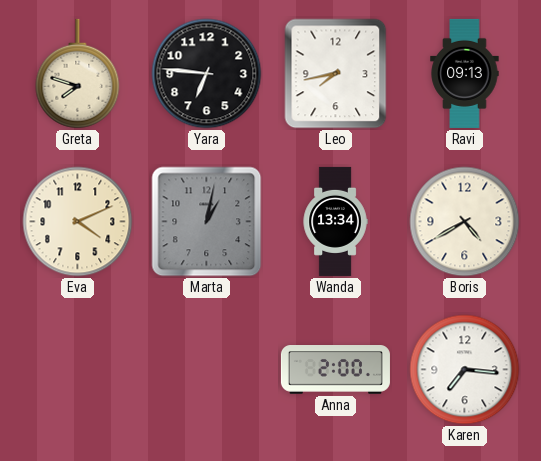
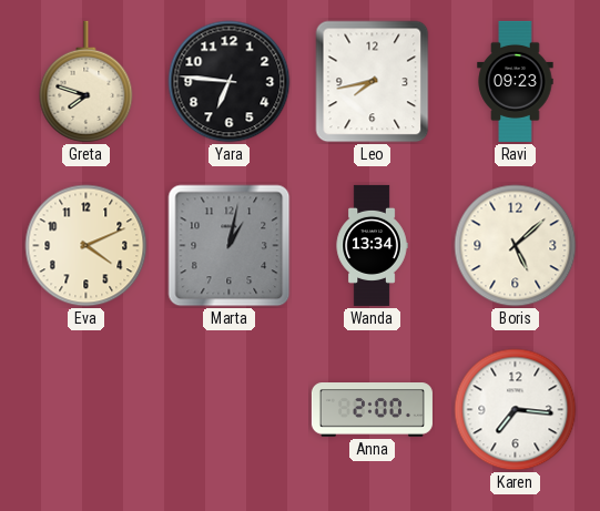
Ravi: 09:13 -> 09:23
Boris: 4:40 -> 5:08
